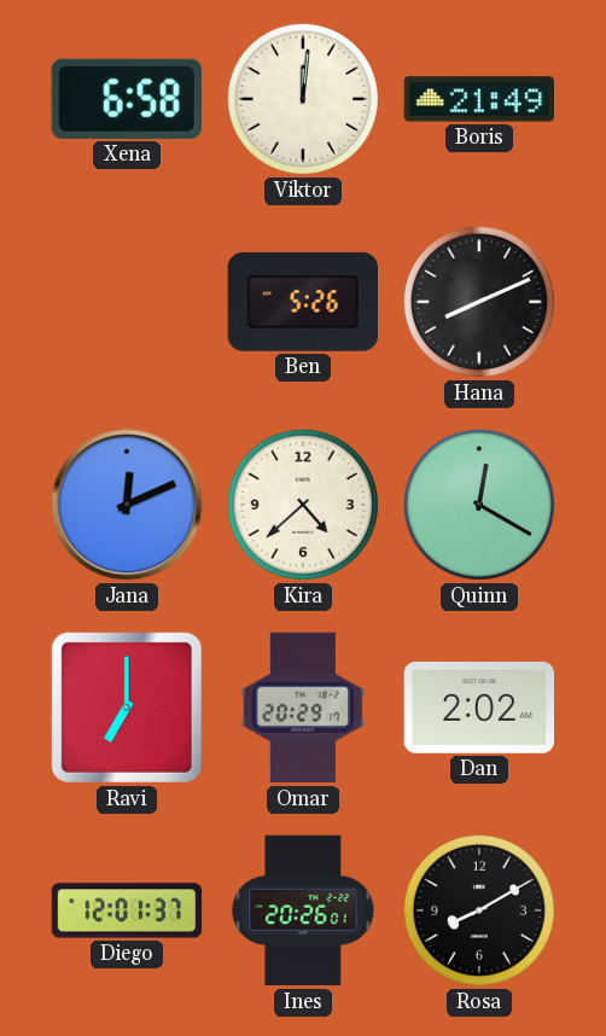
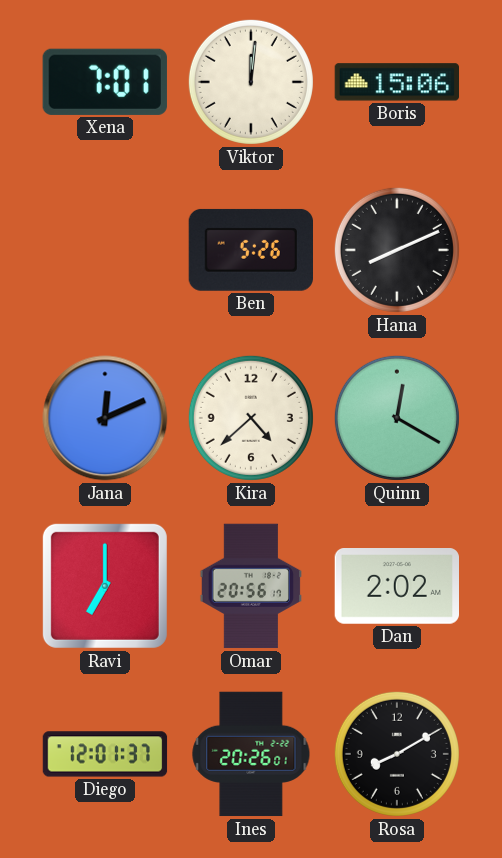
Xena: 6:58 -> 7:01
Boris: 21:49 -> 15:06
Omar: 20:29 -> 20:56
